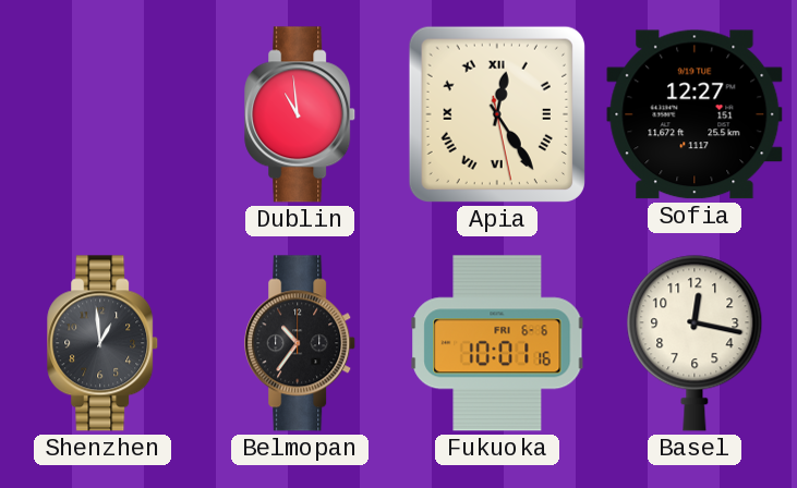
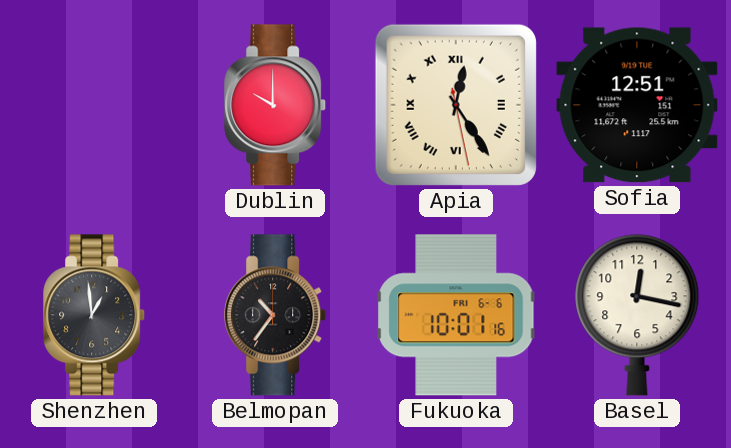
Dublin: 10:59 -> 10:00
Sofia: 12:27 -> 12:51
